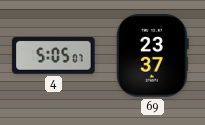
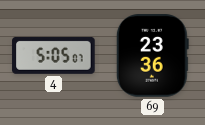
69: 23:37 -> 23:36
